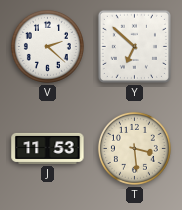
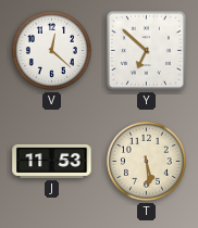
V: 2:22 -> 12:22
T: 3:29 -> 5:29
